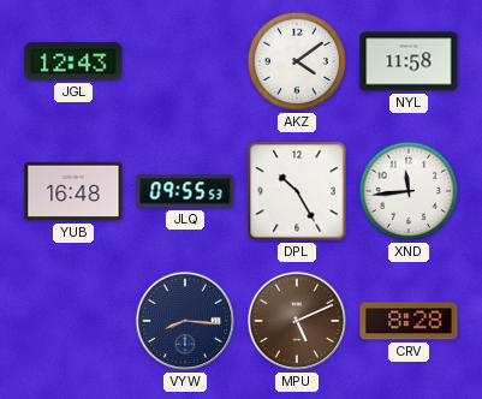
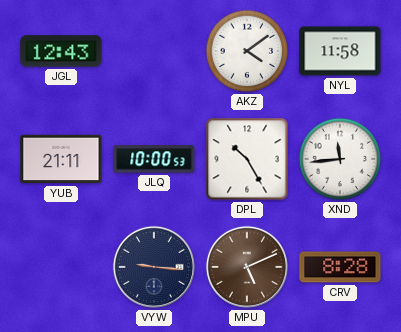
YUB: 16:48 -> 21:11
JLQ: 09:55 -> 10:00
VYW: 8:16 -> 9:16
